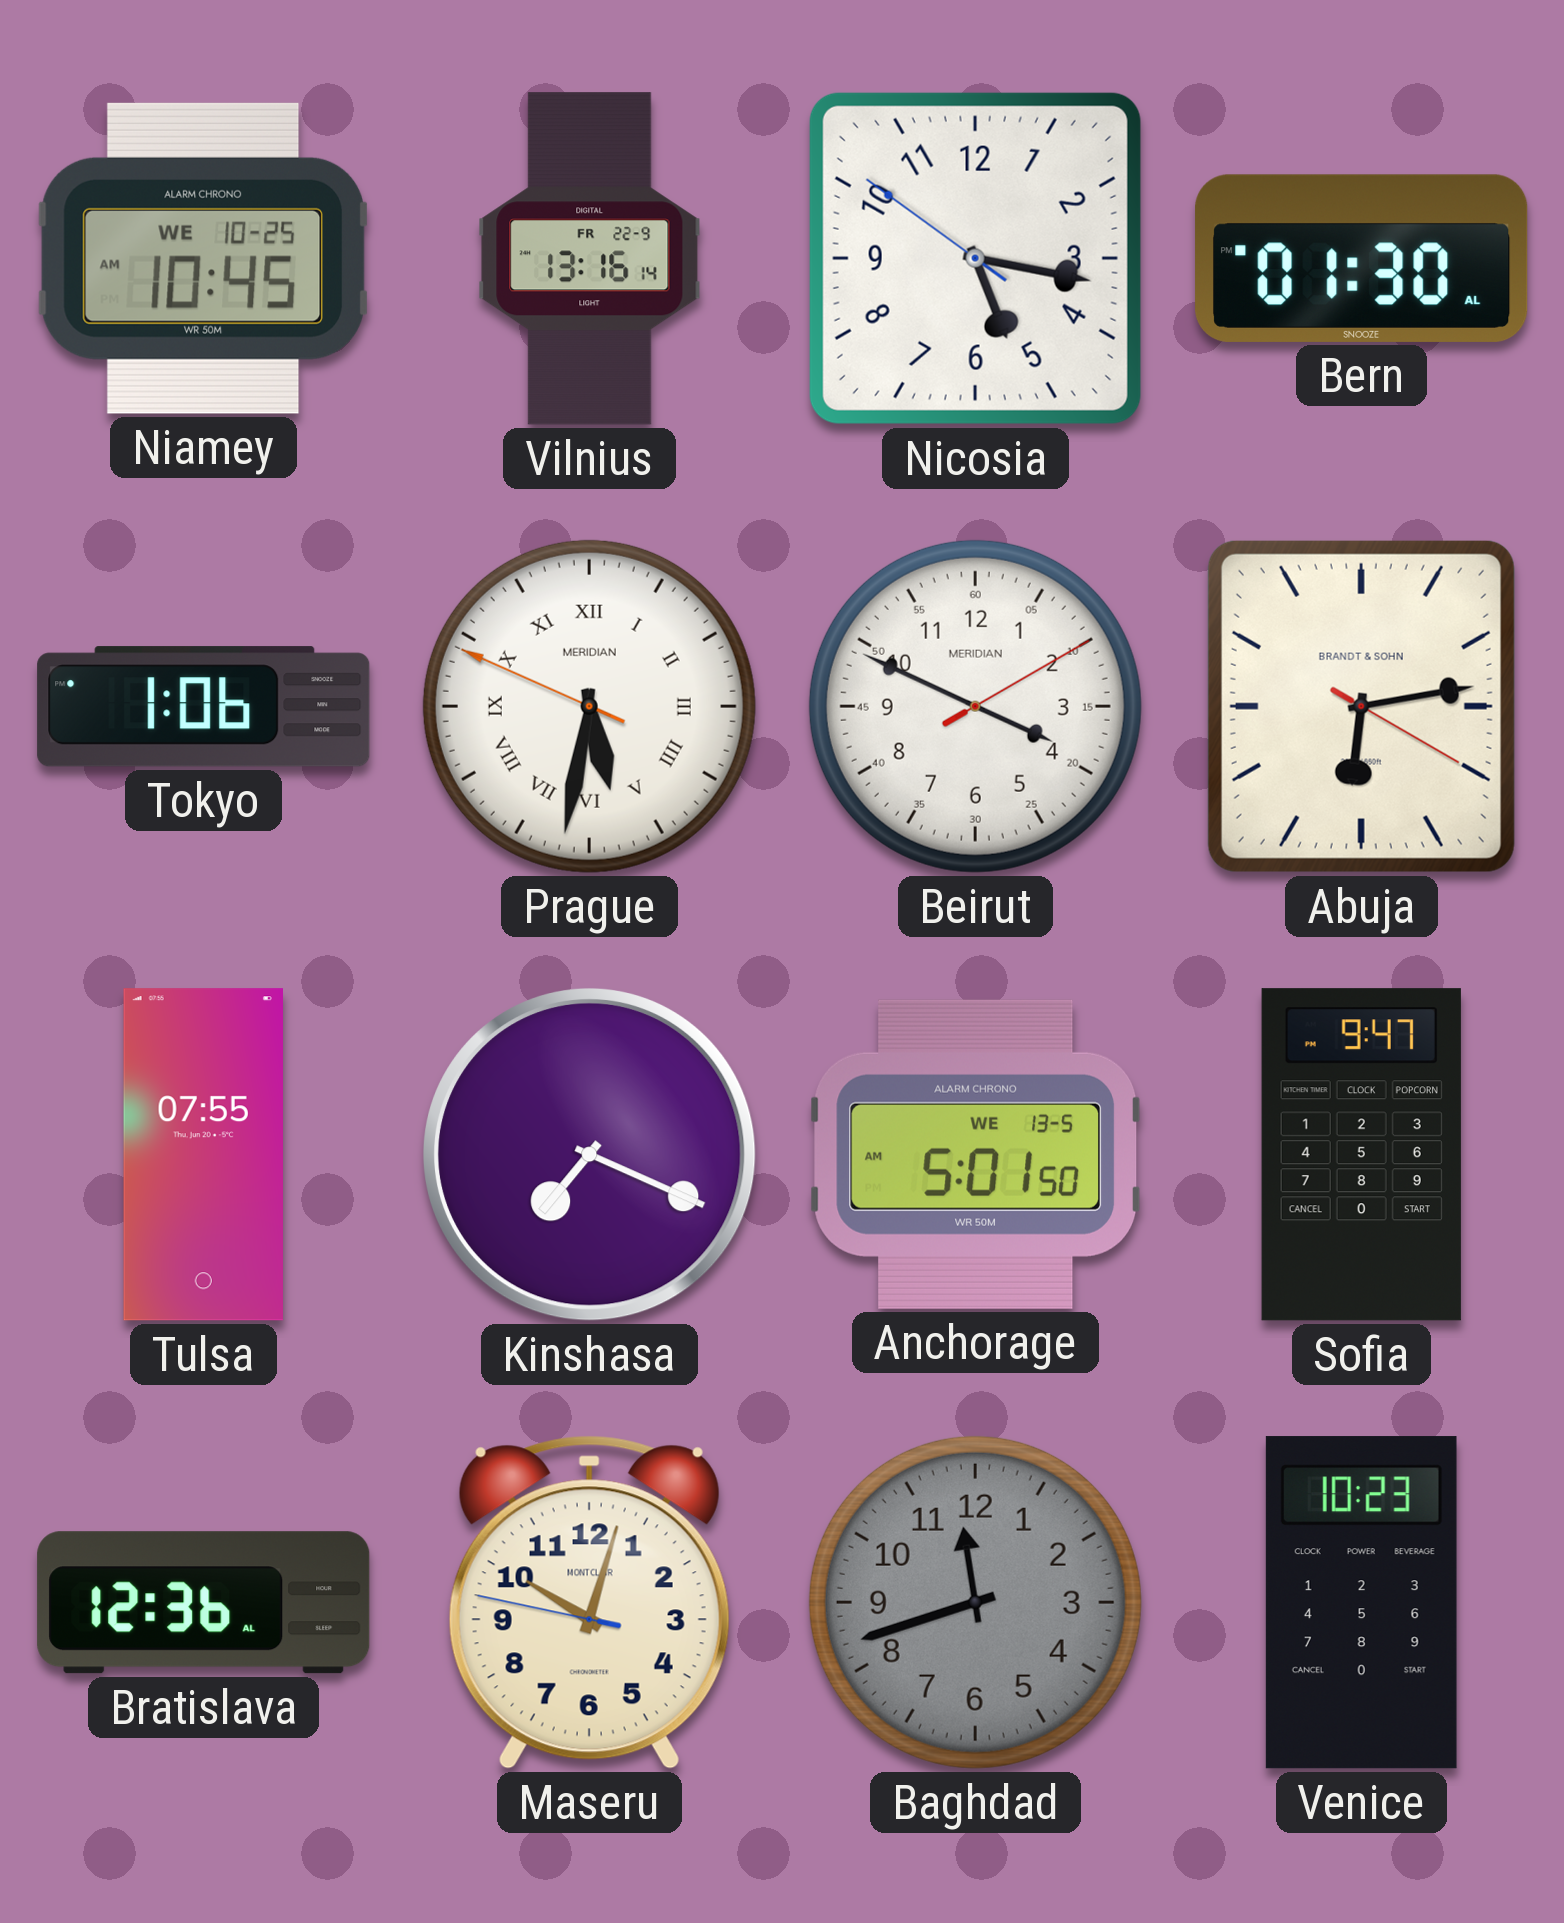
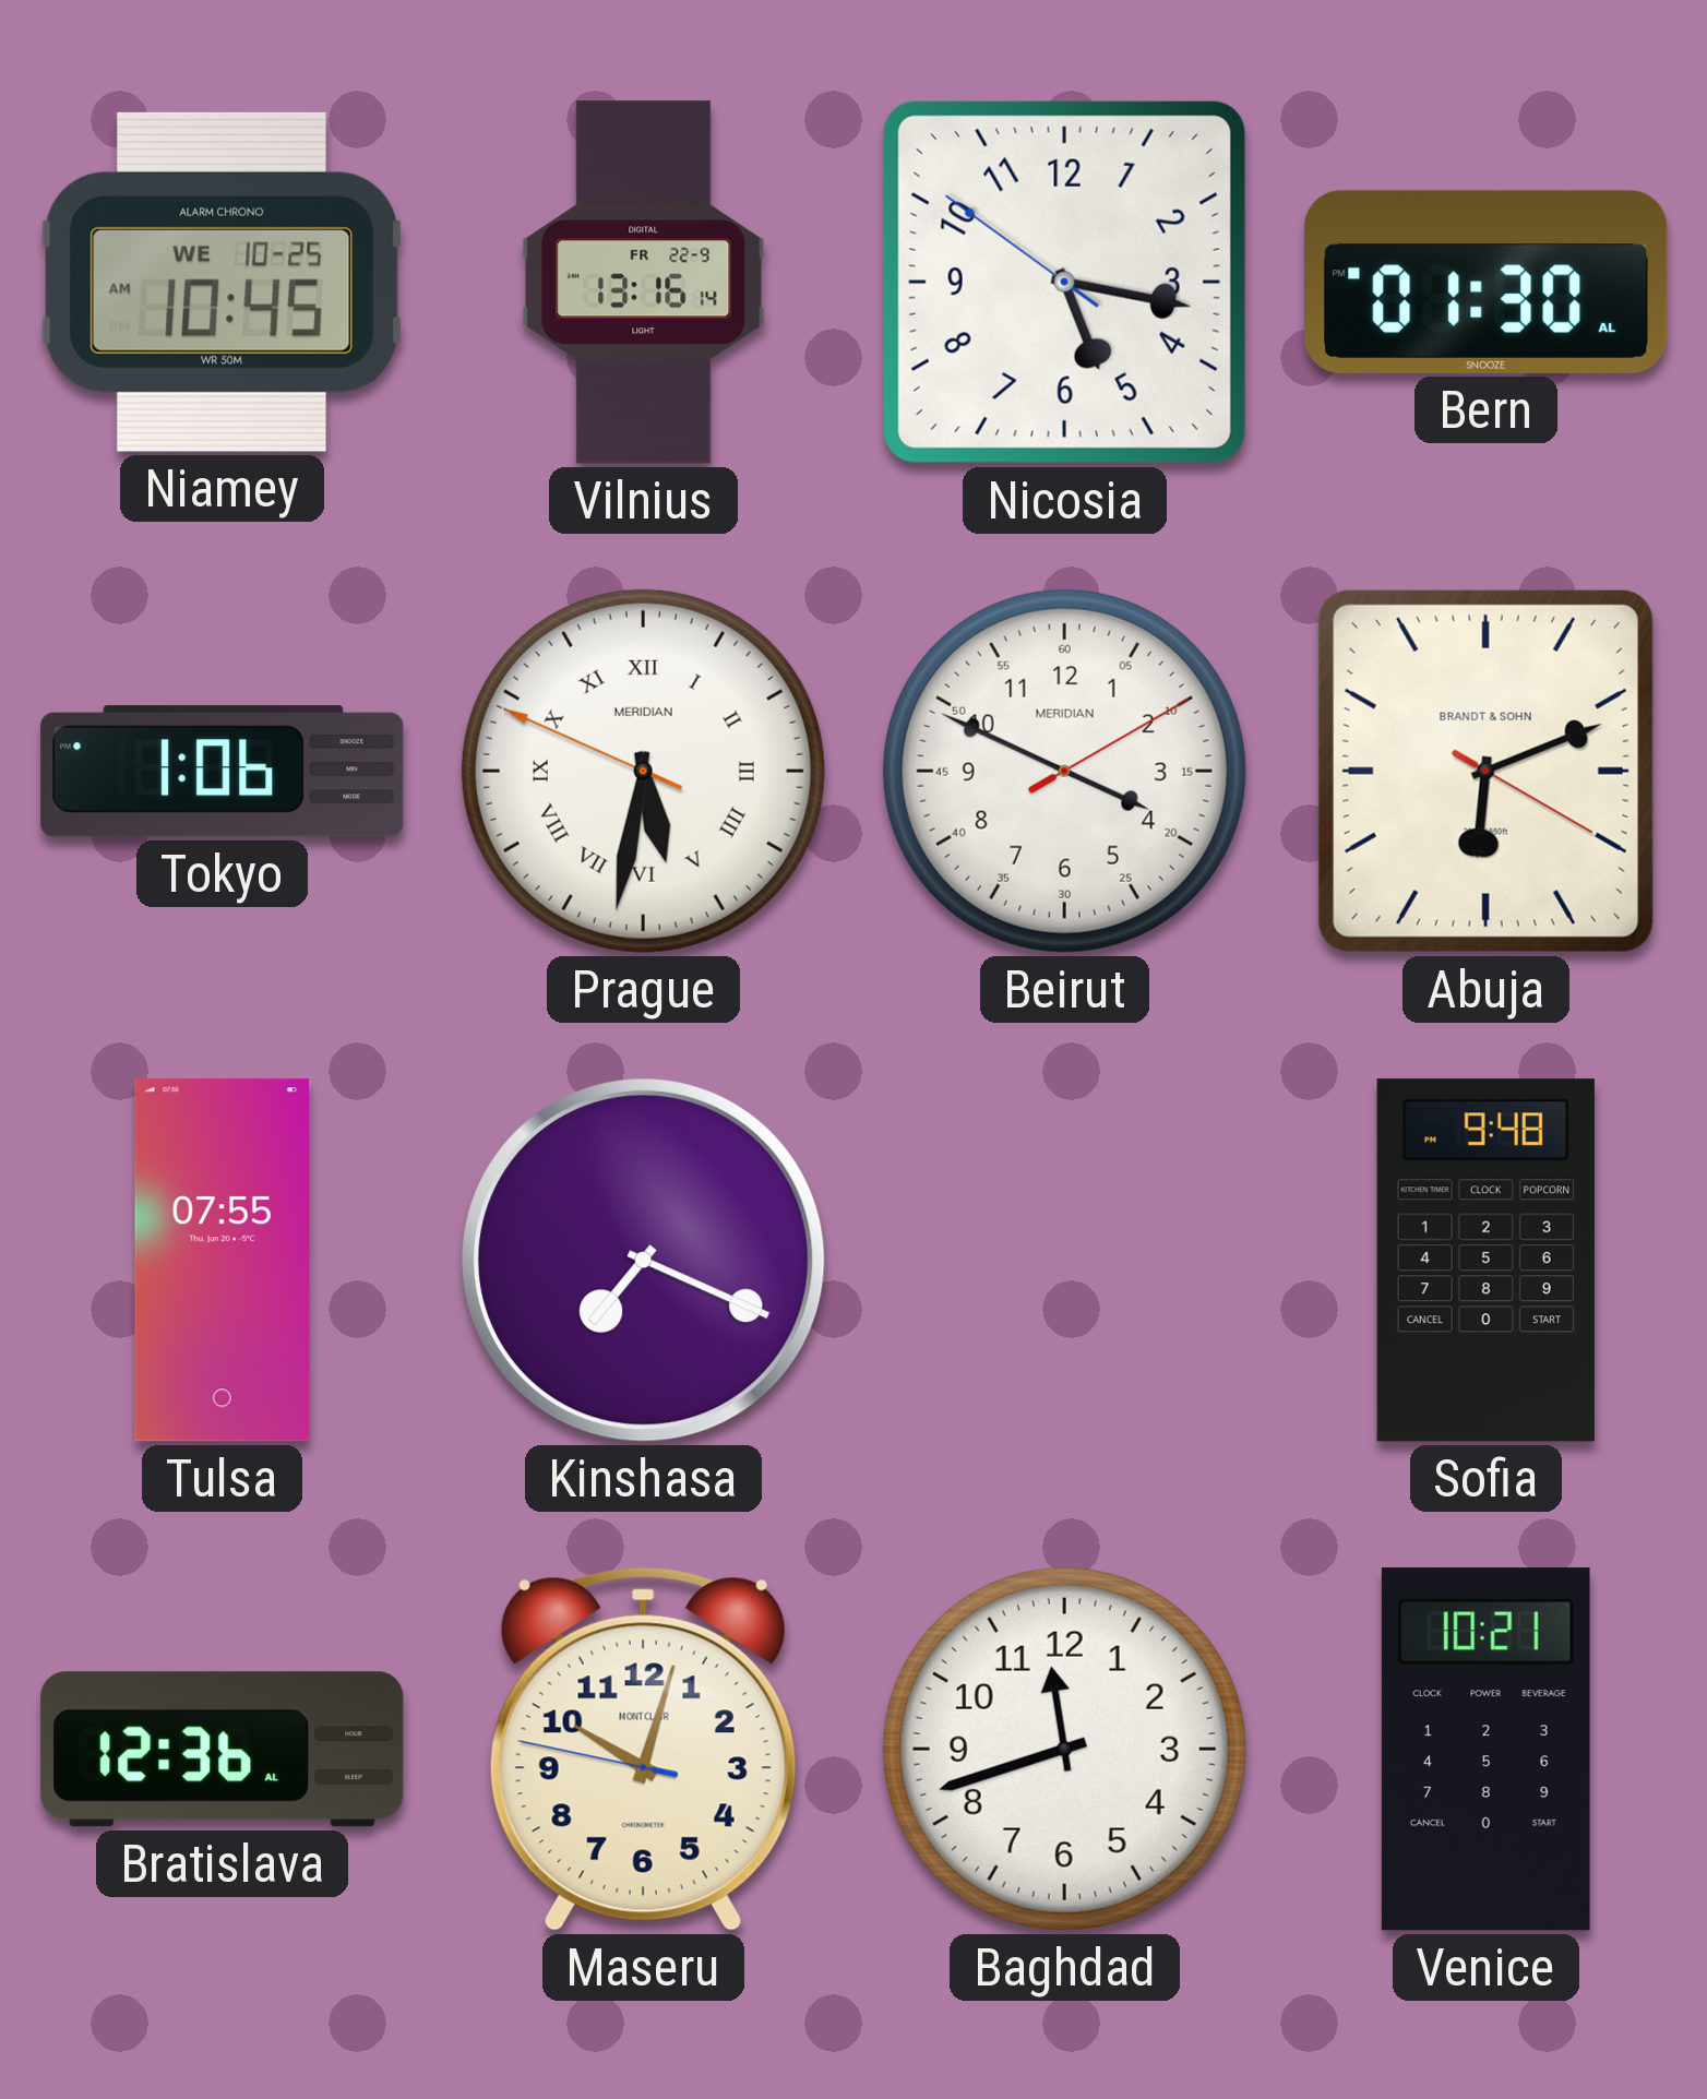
Abuja: 6:13 -> 6:11
Anchorage: 5:01 -> none
Sofia: 9:47 -> 9:48
Baghdad dial: grey -> white
Venice: 10:23 -> 10:21
